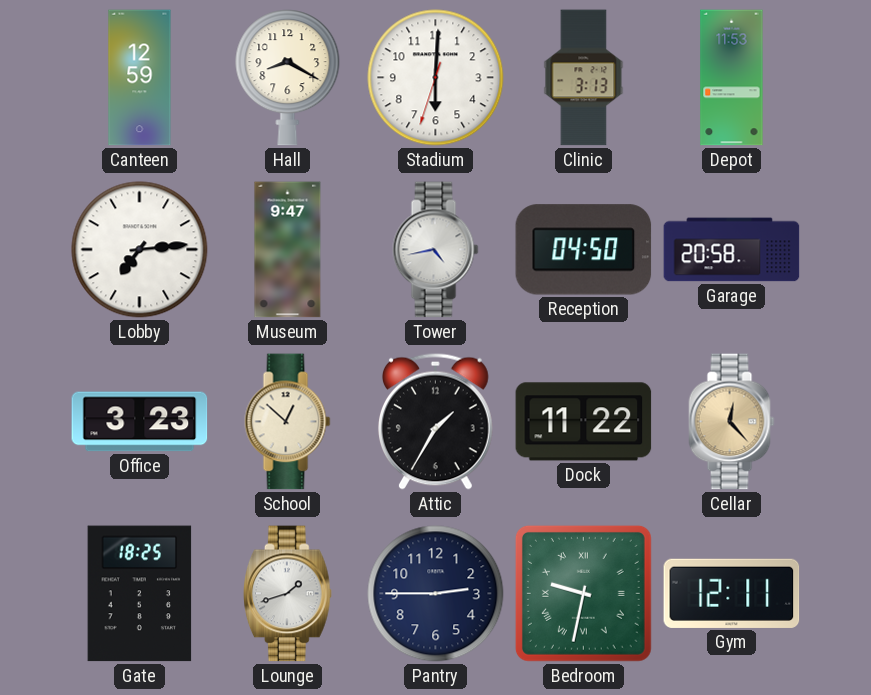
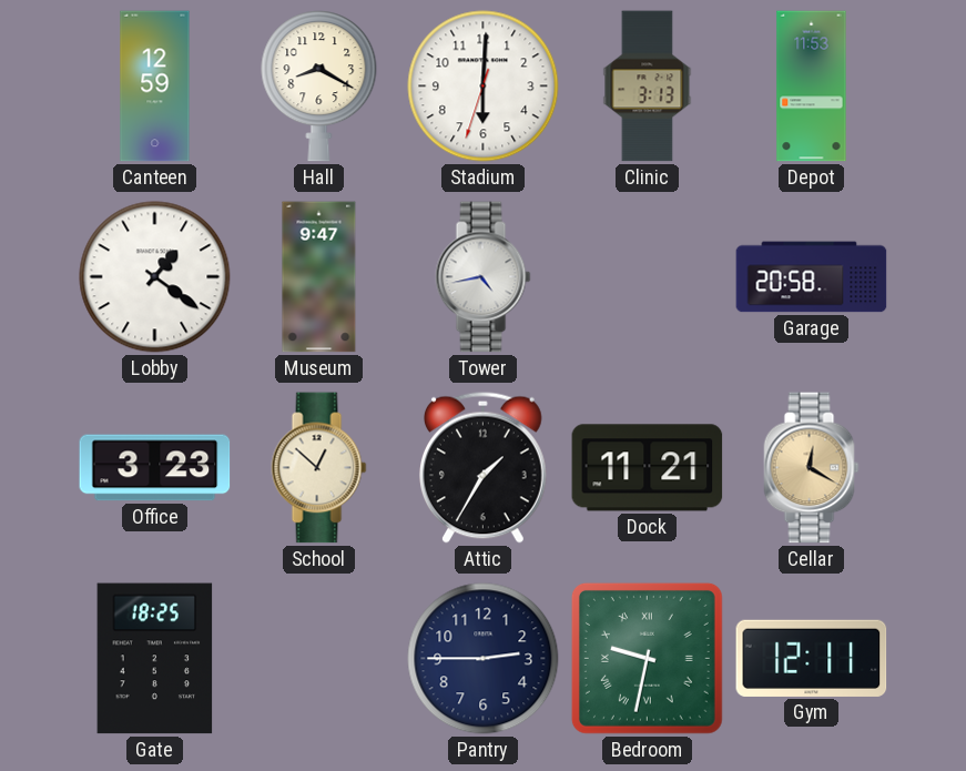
Lobby: 7:14 -> 1:21
Reception: 04:50 -> none
Dock: 11:22 -> 11:21
Cellar: 12:23 -> 12:20
Lounge: 1:42 -> none
